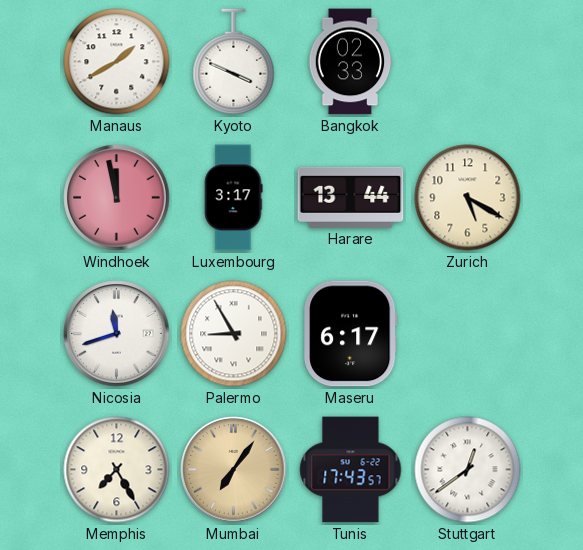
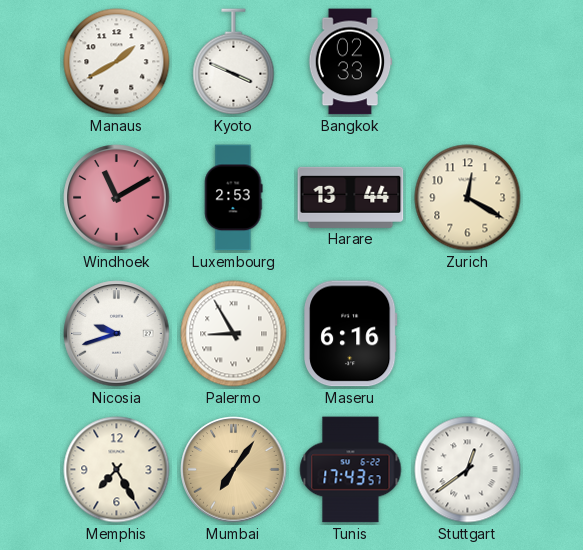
Windhoek: 11:58 -> 11:10
Luxembourg: 3:17 -> 2:53
Zurich: 5:20 -> 12:20
Nicosia: 11:42 -> 9:42
Maseru: 6:17 -> 6:16
